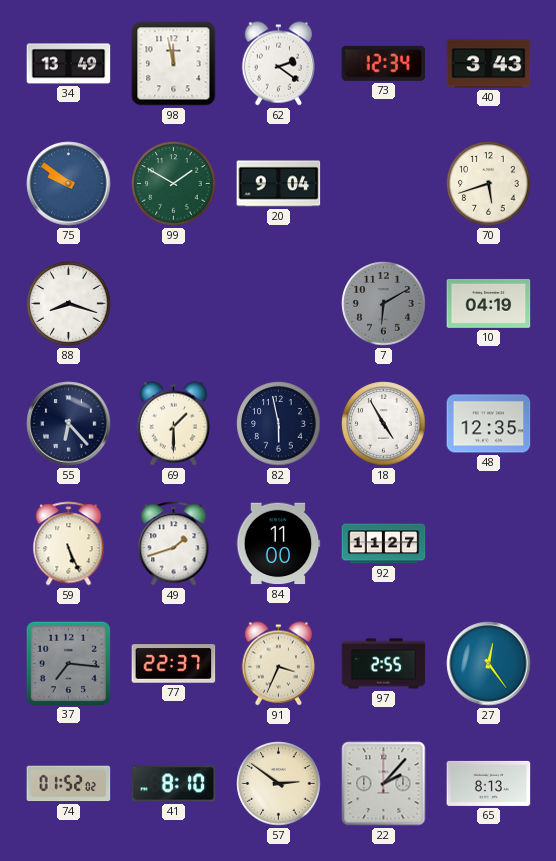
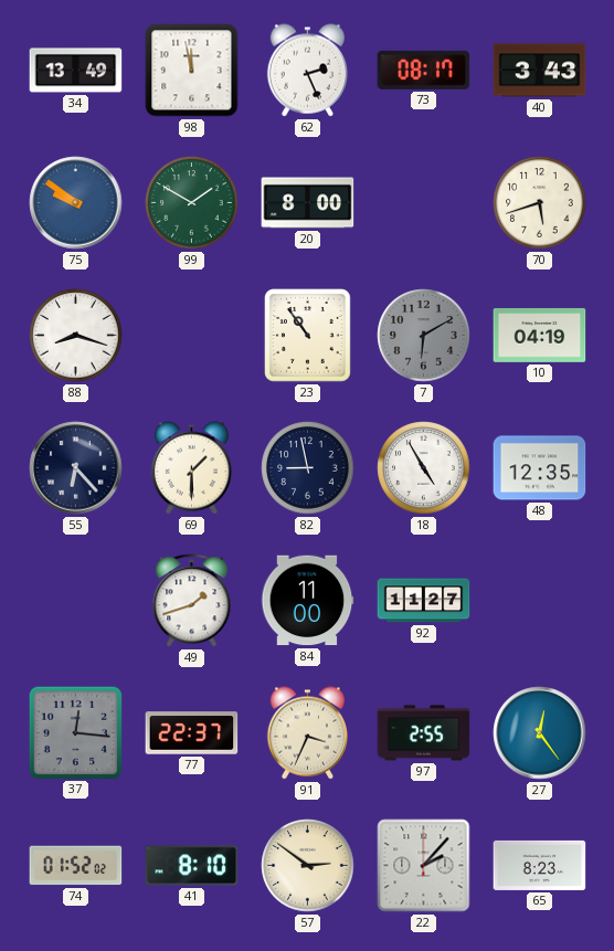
62: 2:21 -> 2:26
73: 12:34 -> 08:17
20: 9:04 -> 8:00
23: none -> 10:54
82: 5:58 -> 8:58
59: 5:26 -> none
37: 7:16 -> 12:16
65: 8:13 -> 8:23
